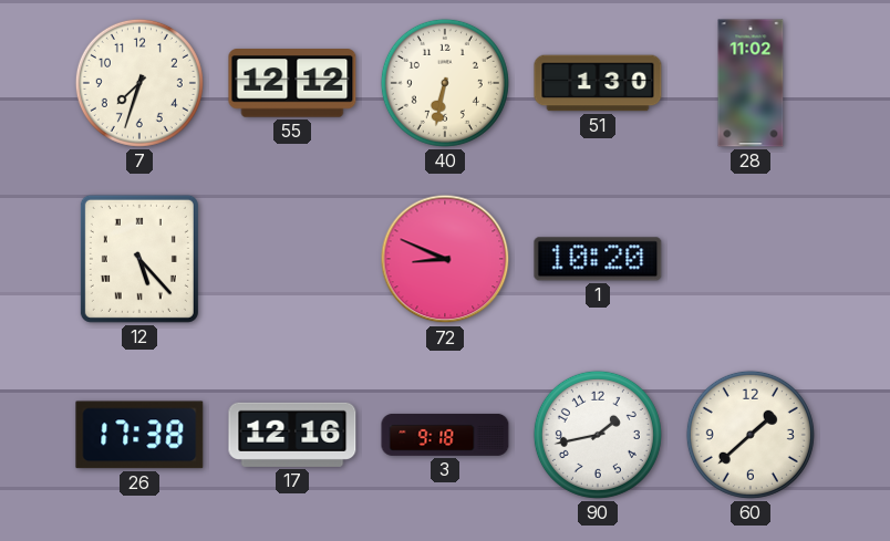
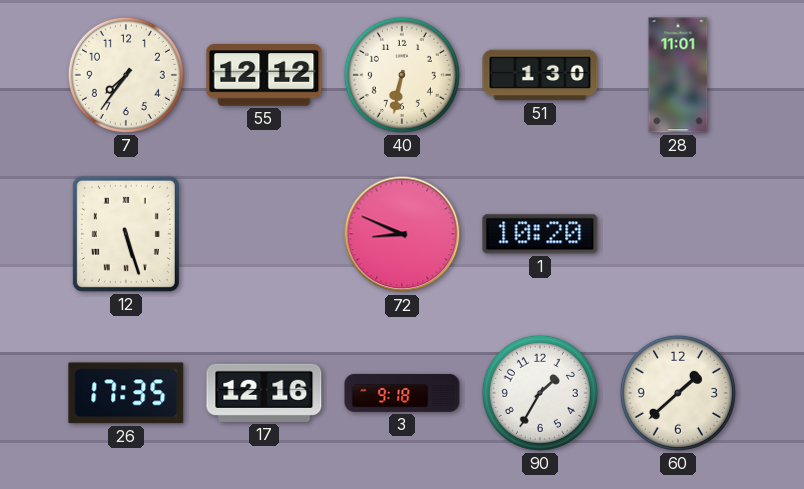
7: 7:33 -> 7:36
28: 11:02 -> 11:01
12: 5:23 -> 5:27
26: 17:38 -> 17:35
90: 1:43 -> 1:35
